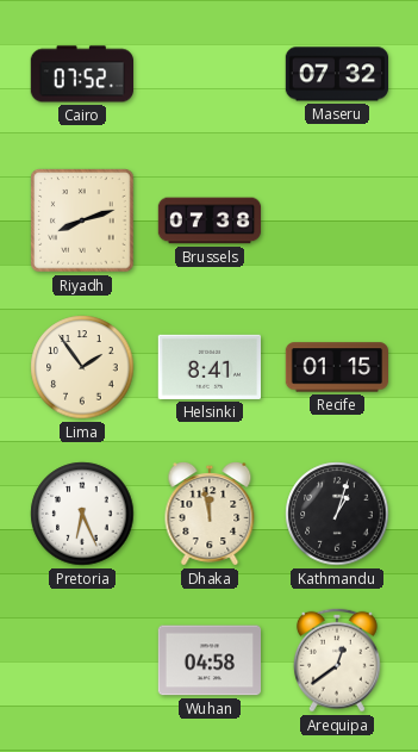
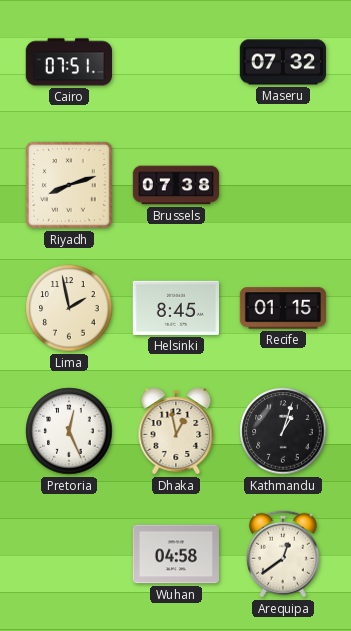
Cairo: 07:52 -> 07:51
Lima: 1:54 -> 1:58
Helsinki: 8:41 -> 8:45
Pretoria: 6:26 -> 12:26
Dhaka: 11:58 -> 12:58
